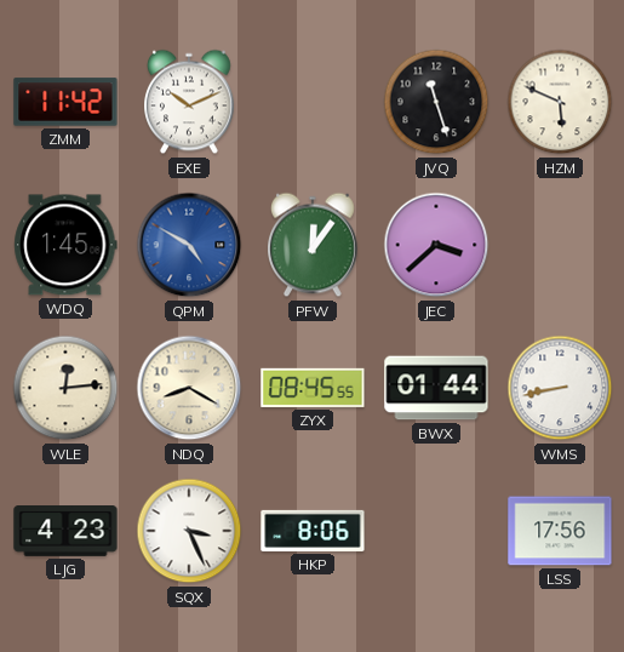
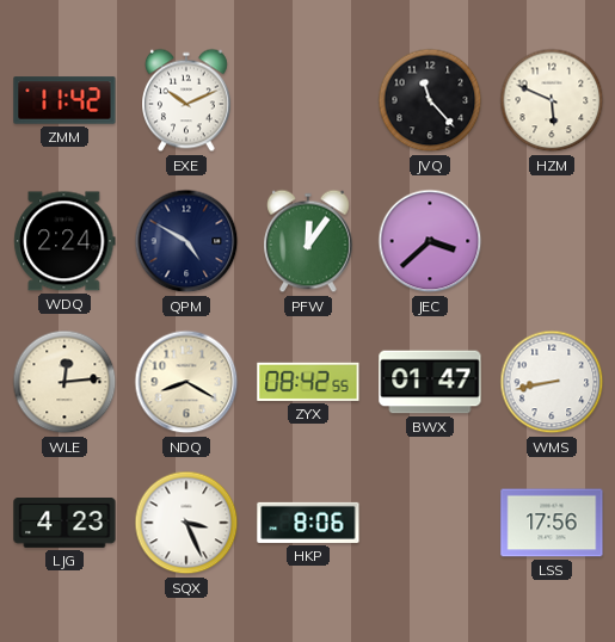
JVQ: 11:27 -> 11:23
WDQ: 1:45 -> 2:24
QPM dial: blue -> navy
ZYX: 08:45 -> 08:42
BWX: 01:44 -> 01:47
